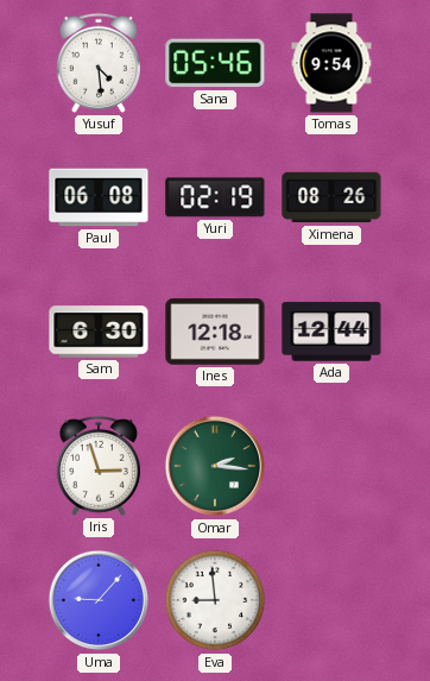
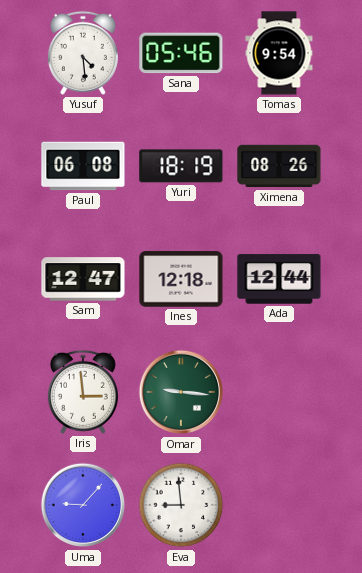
Yuri: 02:19 -> 18:19
Sam: 6:30 -> 12:47
Iris: 2:57 -> 2:59
Omar: 2:16 -> 9:16
